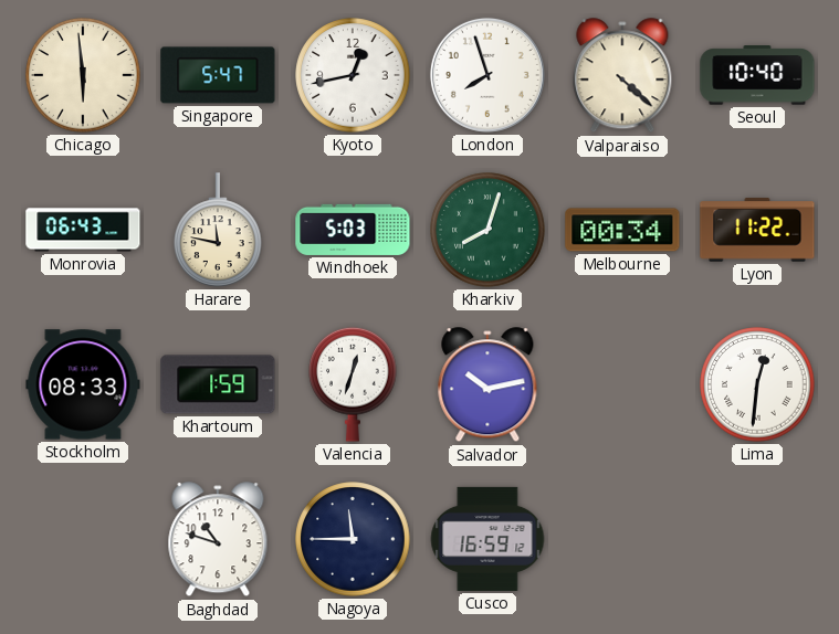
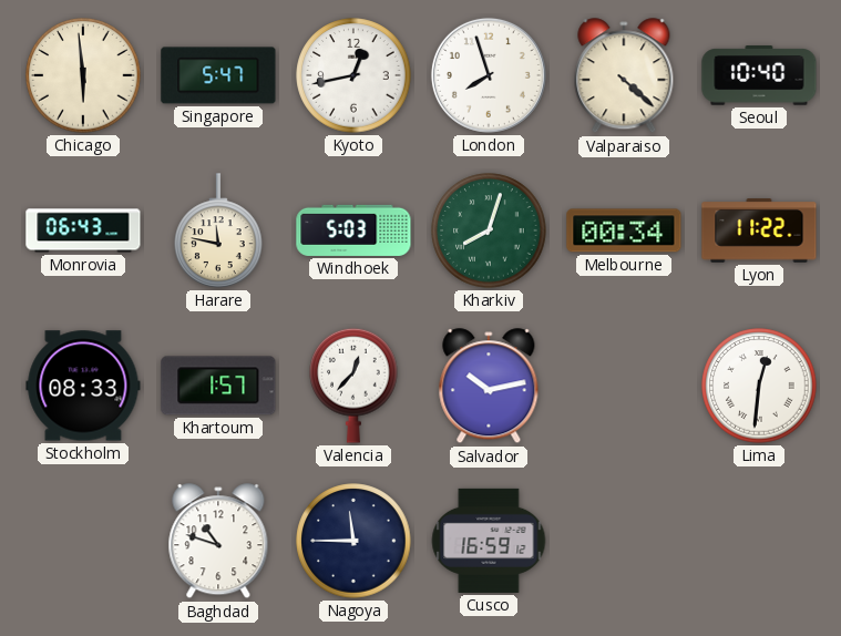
Khartoum: 1:59 -> 1:57
Valencia: 12:33 -> 12:37
